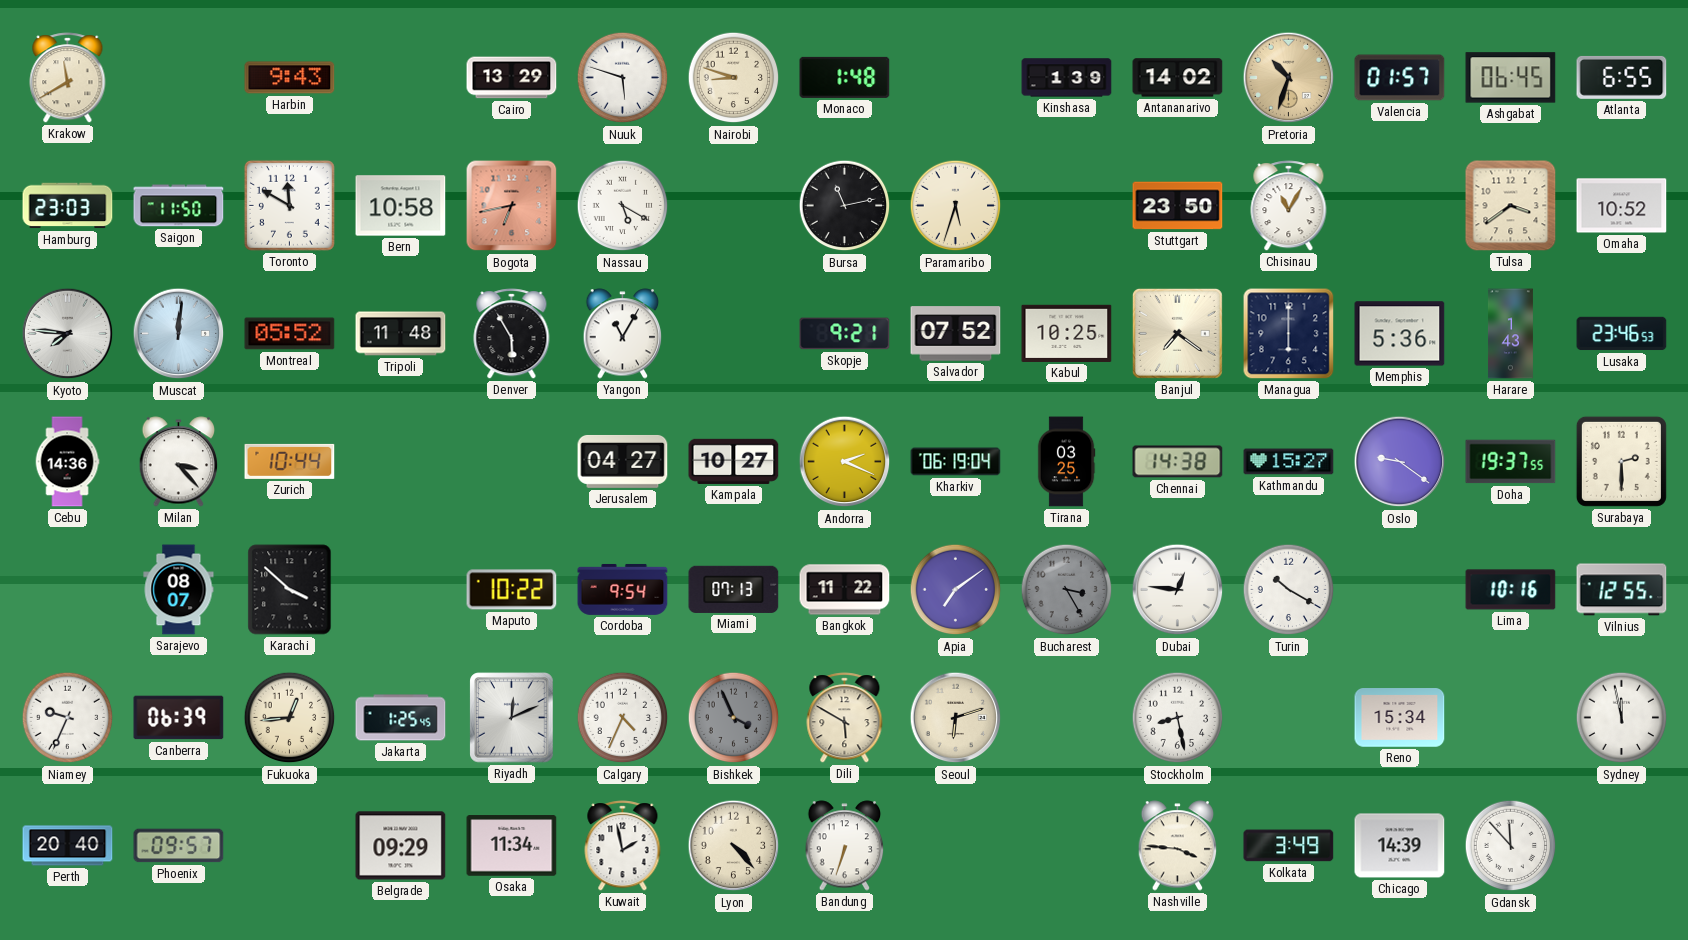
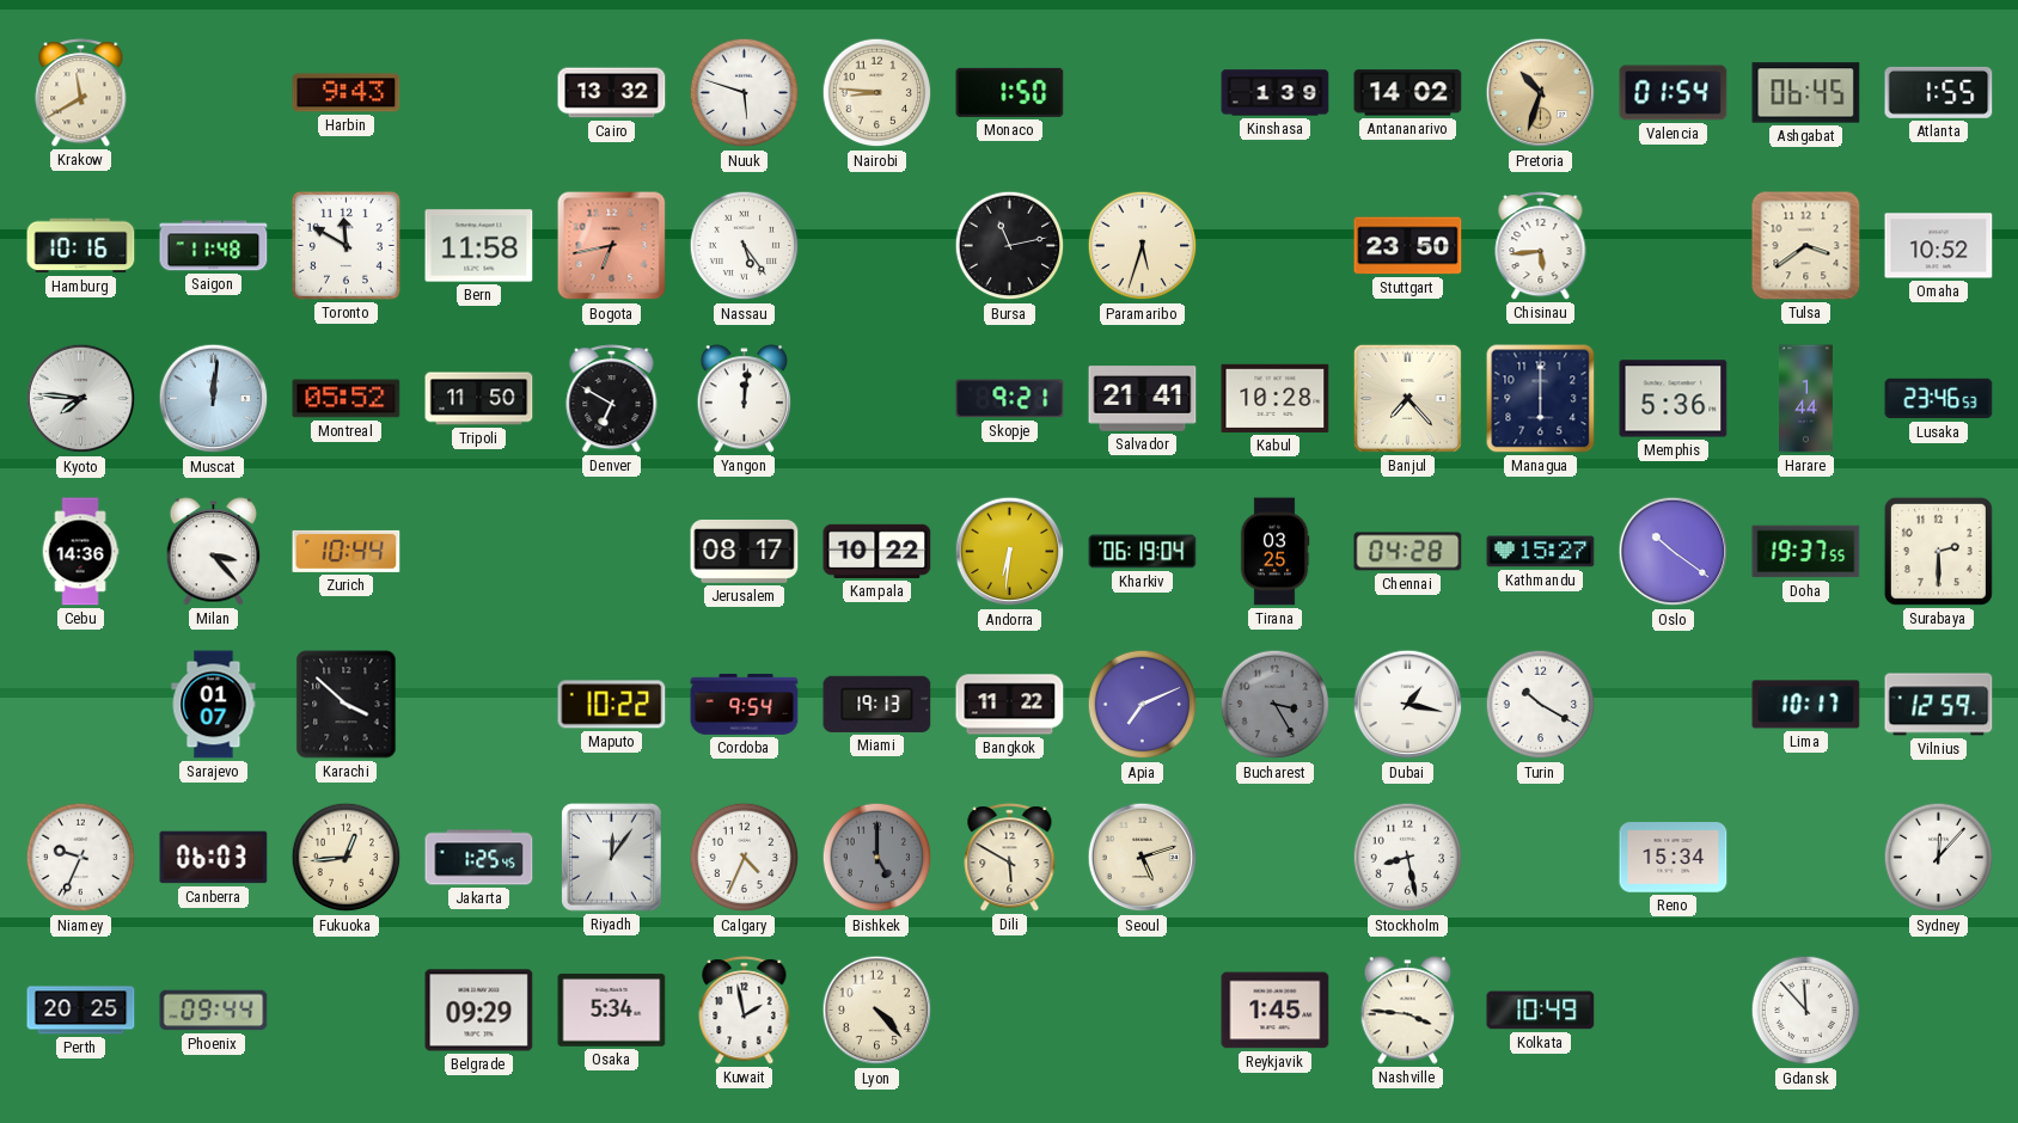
Cairo: 13:29 -> 13:32
Nairobi: 8:48 -> 8:46
Monaco: 1:48 -> 1:50
Valencia: 01:57 -> 01:54
Atlanta: 6:55 -> 1:55
Hamburg: 23:03 -> 10:16
Saigon: 11:50 -> 11:48
Bern: 10:58 -> 11:58
Nassau: 5:20 -> 5:24
Chisinau: 11:05 -> 5:44
Tripoli: 11:48 -> 11:50
Denver: 5:55 -> 6:50
Yangon: 11:05 -> 12:01
Salvador: 07:52 -> 21:41
Kabul: 10:25 -> 10:28
Banjul: 7:21 -> 7:23
Harare: 1:43 -> 1:44
Jerusalem: 04:27 -> 08:17
Kampala: 10:27 -> 10:22
Andorra: 2:19 -> 6:31
Chennai: 14:38 -> 04:28
Oslo: 9:21 -> 10:21
Sarajevo: 08:07 -> 01:07
Miami: 07:13 -> 19:13
Apia: 7:09 -> 7:11
Dubai: 12:46 -> 1:17
Lima: 10:16 -> 10:17
Vilnius: 12:55 -> 12:59
Canberra: 06:39 -> 06:03
Riyadh: 12:11 -> 12:06
Bishkek: 3:56 -> 5:00
Seoul: 6:12 -> 5:12
Sydney: 11:58 -> 12:07
Perth: 20:40 -> 20:25
Phoenix: 09:57 -> 09:44
Osaka: 11:34 -> 5:34
Bandung: 6:33 -> none
Reykjavik: none -> 1:45
Kolkata: 3:49 -> 10:49
Chicago: 14:39 -> none
